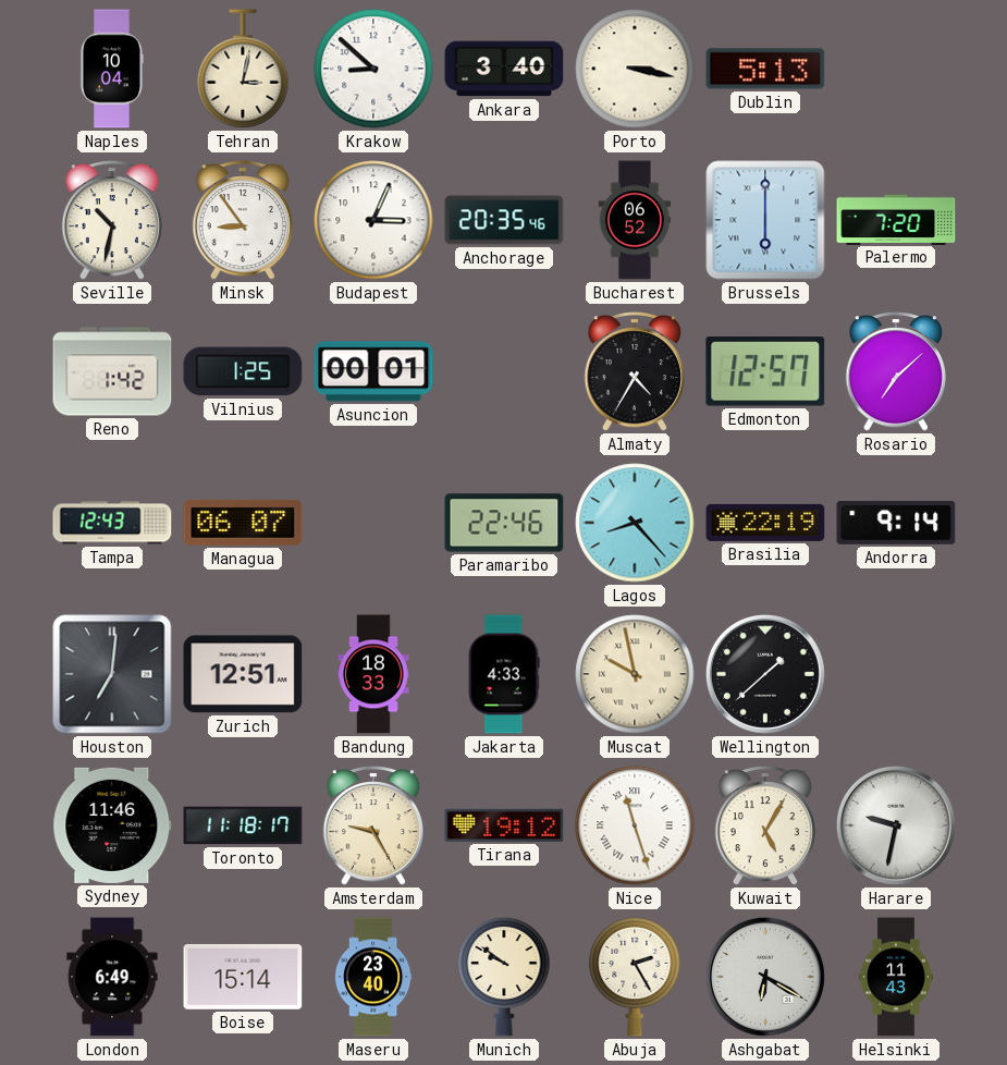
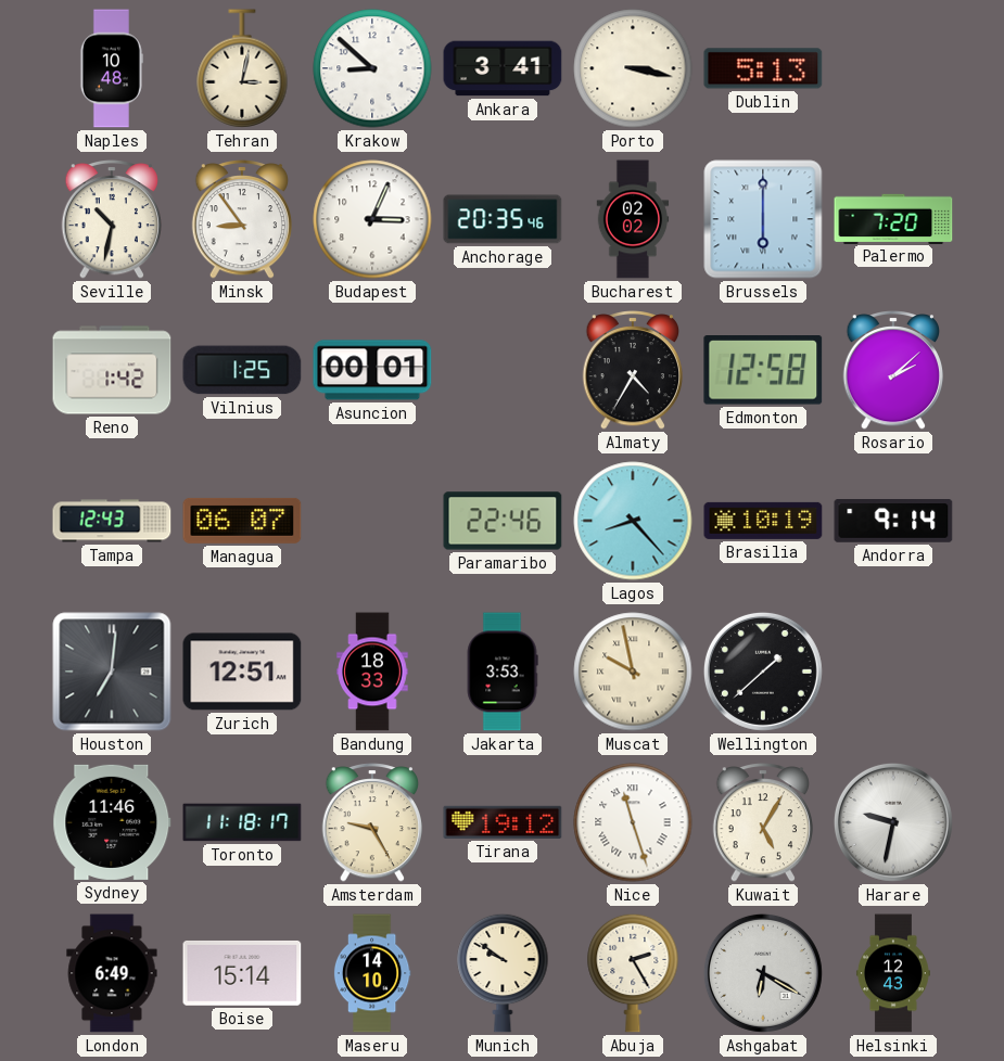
Naples: 10:04 -> 10:48
Ankara: 3:40 -> 3:41
Bucharest: 06:52 -> 02:02
Edmonton: 12:57 -> 12:58
Rosario: 7:08 -> 2:08
Brasilia: 22:19 -> 10:19
Jakarta: 4:33 -> 3:53
Maseru: 23:40 -> 14:10
Helsinki: 11:43 -> 12:43
